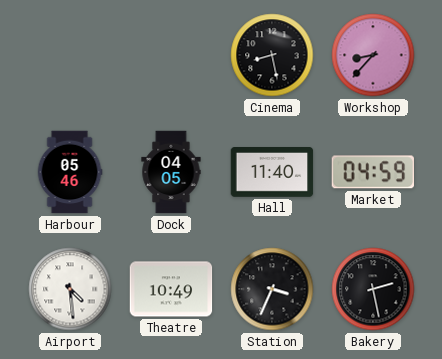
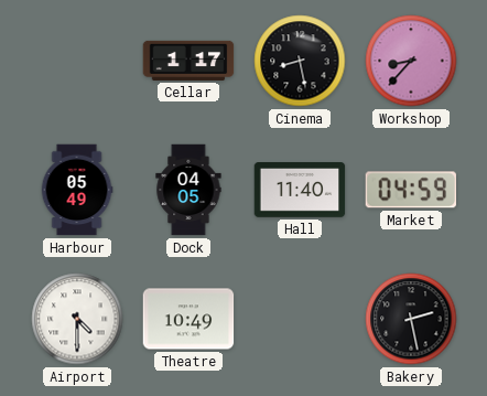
Cellar: none -> 1:17
Harbour: 05:46 -> 05:49
Airport: 4:29 -> 4:30
Station: 3:34 -> none
